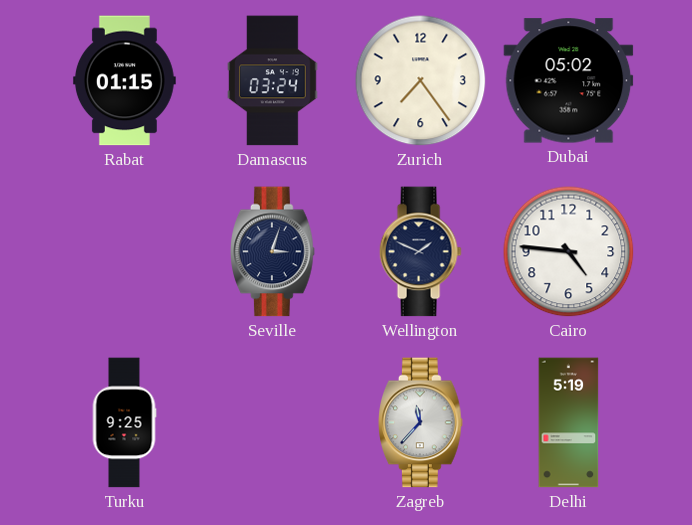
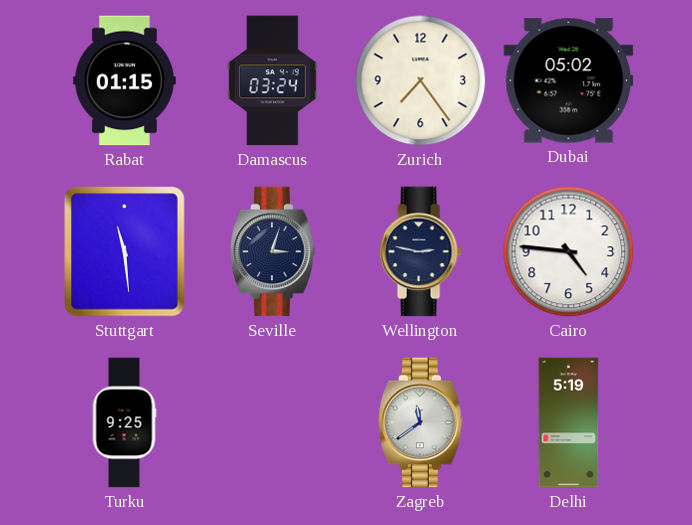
Stuttgart: none -> 11:29
Wellington: 1:49 -> 2:47
Zagreb: 11:37 -> 11:39
